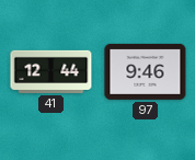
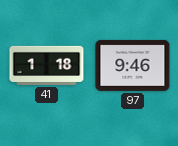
41: 12:44 -> 1:18
